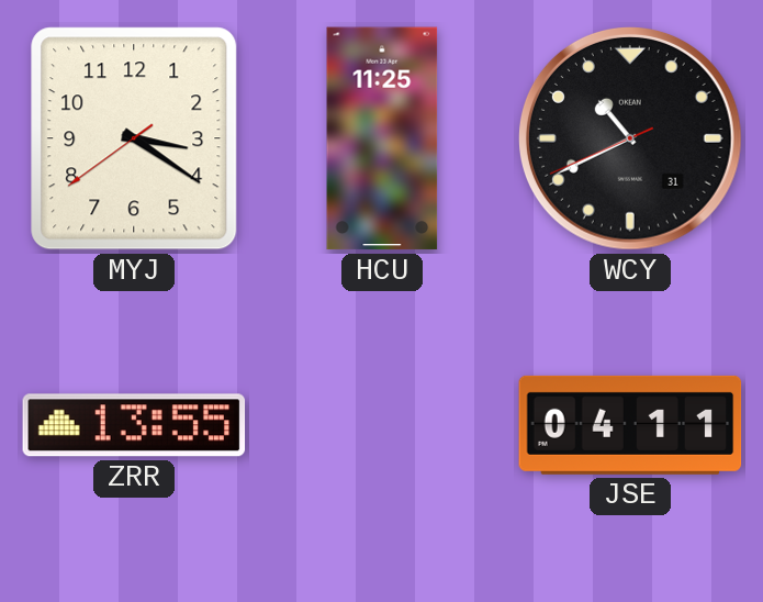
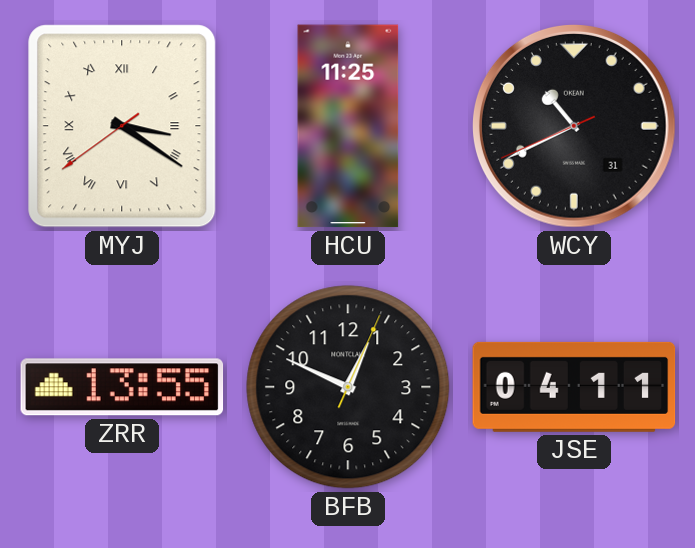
MYJ numerals: Arabic -> Roman
BFB: none -> 12:49
